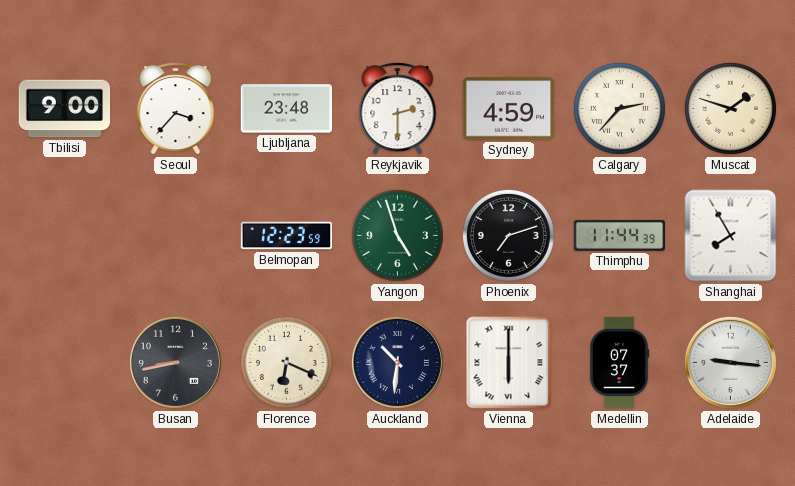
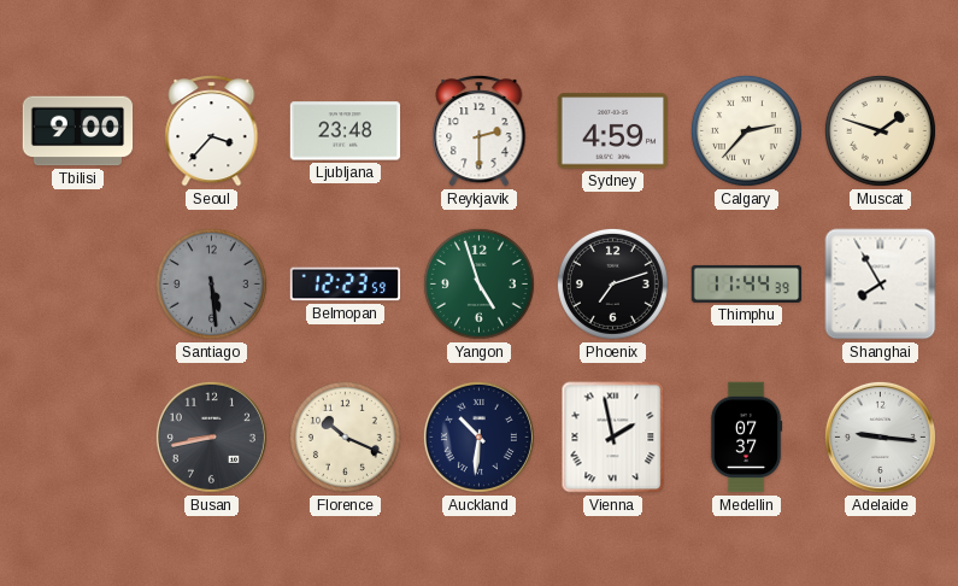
Santiago: none -> 5:29
Florence: 6:19 -> 10:19
Vienna: 6:00 -> 1:58
